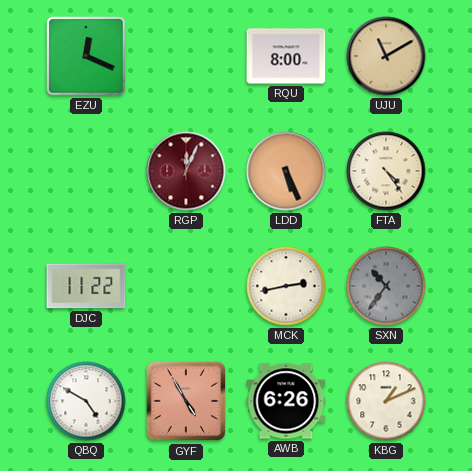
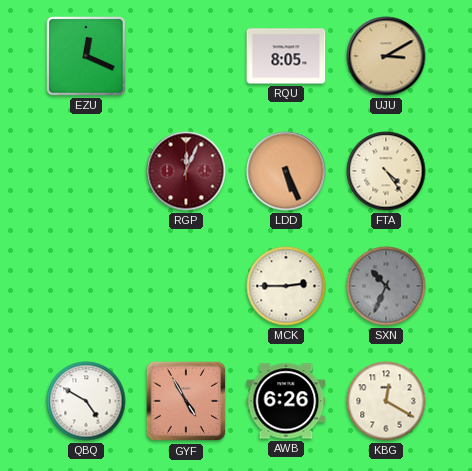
RQU: 8:00 -> 8:05
UJU: 11:10 -> 3:10
DJC: 11:22 -> none
MCK: 2:43 -> 2:45
SXN: 10:36 -> 10:34
KBG: 1:11 -> 12:20
